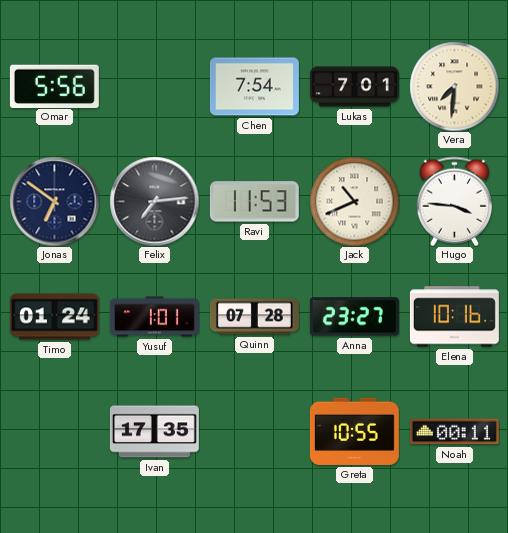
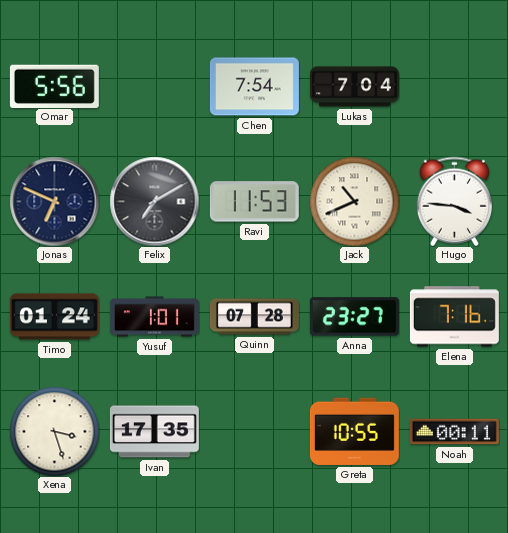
Lukas: 7:01 -> 7:04
Vera: 7:31 -> none
Jonas: 6:51 -> 6:49
Felix: 7:14 -> 7:10
Elena: 10:16 -> 7:16
Xena: none -> 3:27
